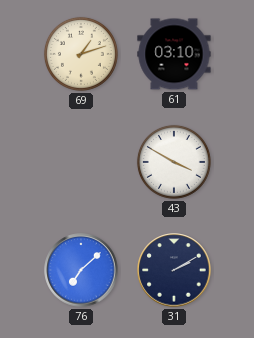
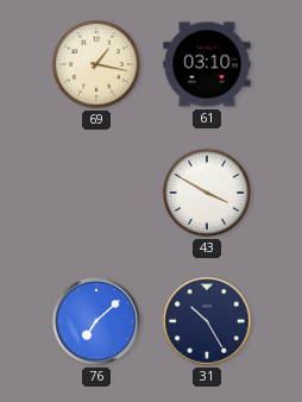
69: 1:12 -> 1:17
31: 2:10 -> 10:25
